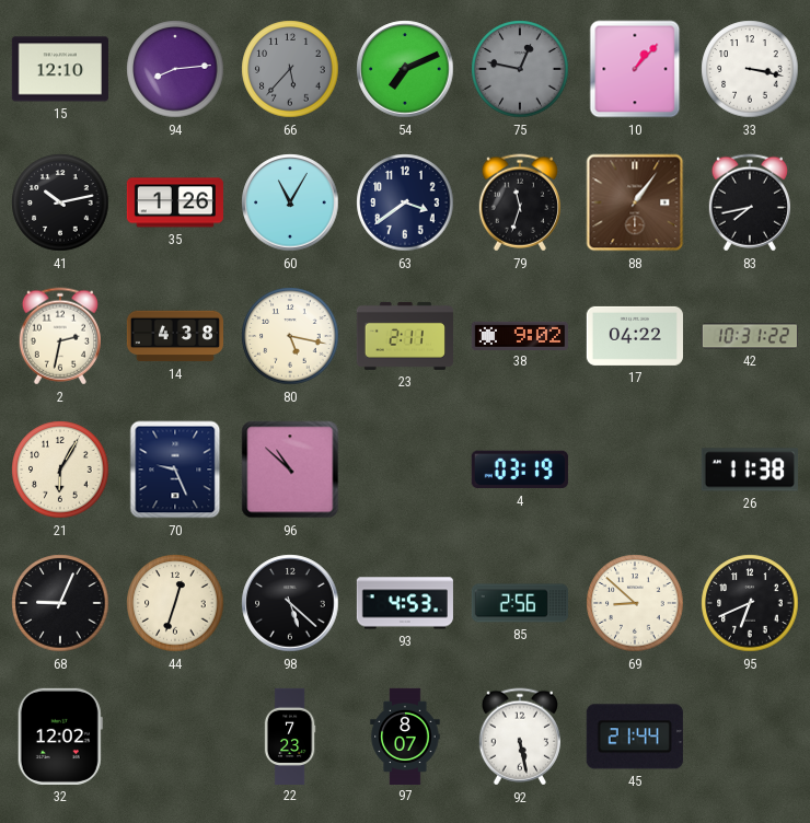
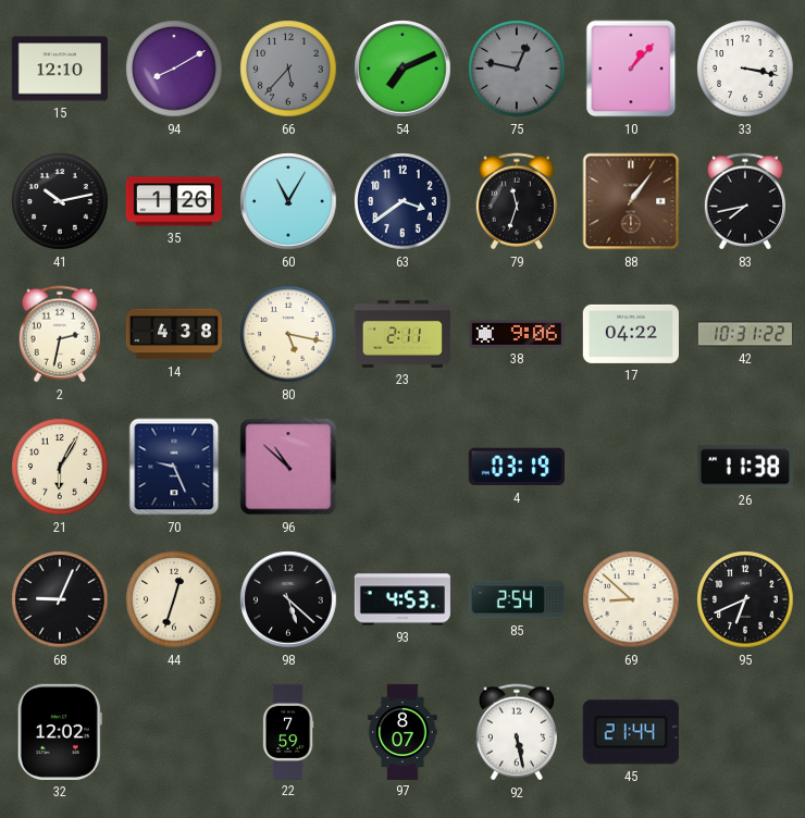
94: 8:14 -> 8:10
38: 9:02 -> 9:06
85: 2:56 -> 2:54
22: 7:23 -> 7:59
